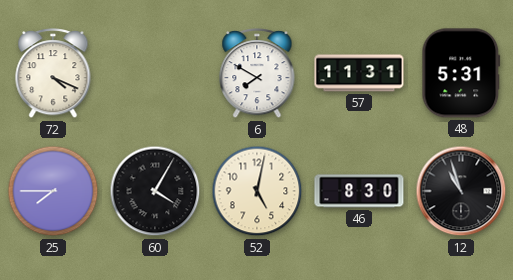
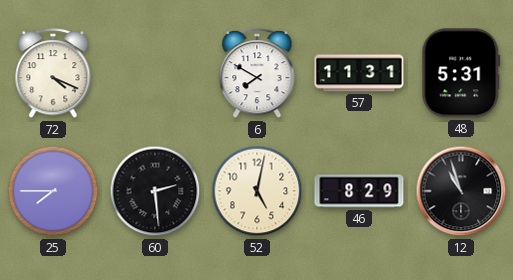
60: 4:05 -> 2:29
46: 8:30 -> 8:29
